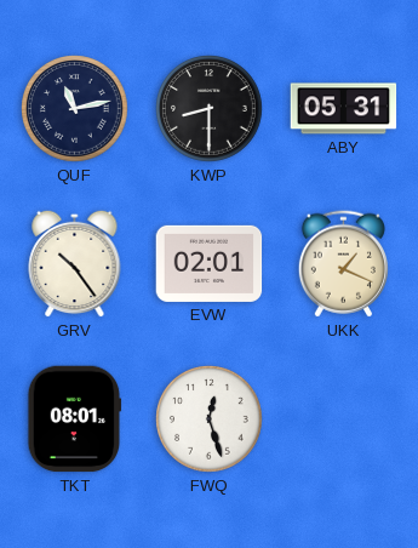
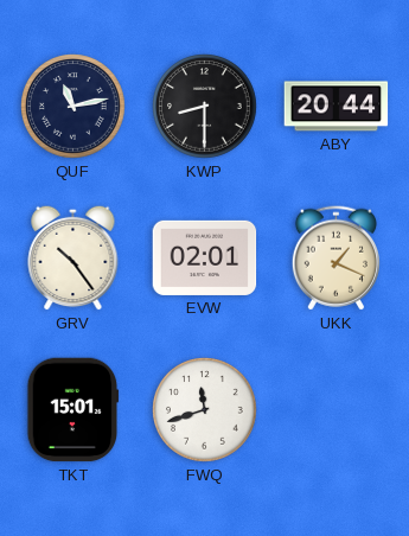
ABY: 05:31 -> 20:44
TKT: 08:01 -> 15:01
FWQ: 12:27 -> 11:42
